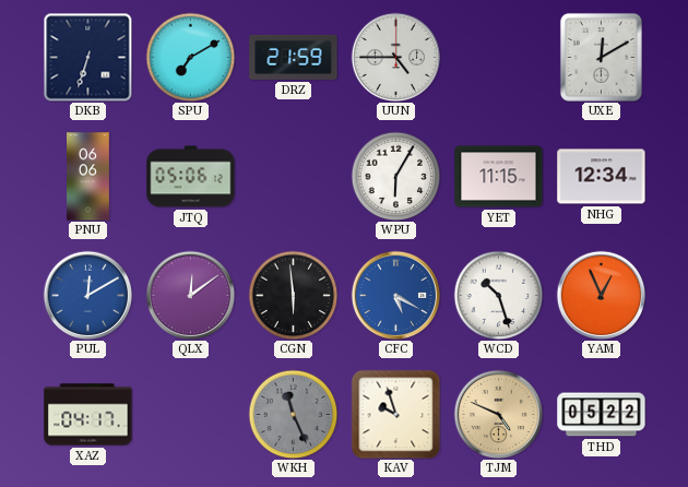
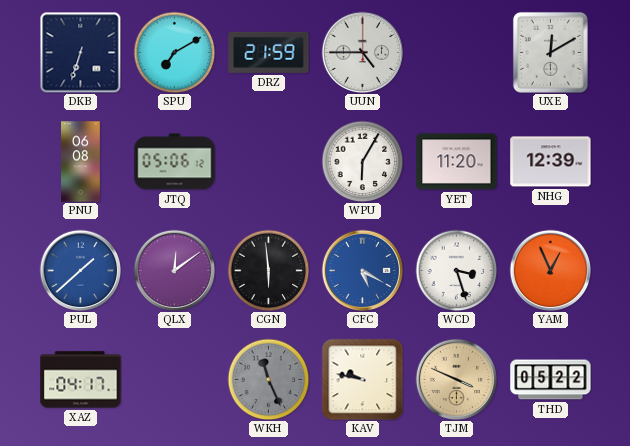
PNU: 06:06 -> 06:08
YET: 11:15 -> 11:20
NHG: 12:34 -> 12:39
PUL: 12:10 -> 1:38
WCD: 10:27 -> 3:27
KAV: 9:57 -> 9:47
TJM: 4:49 -> 3:49
